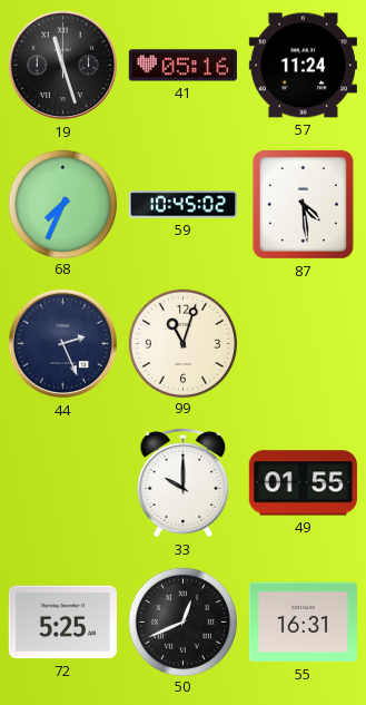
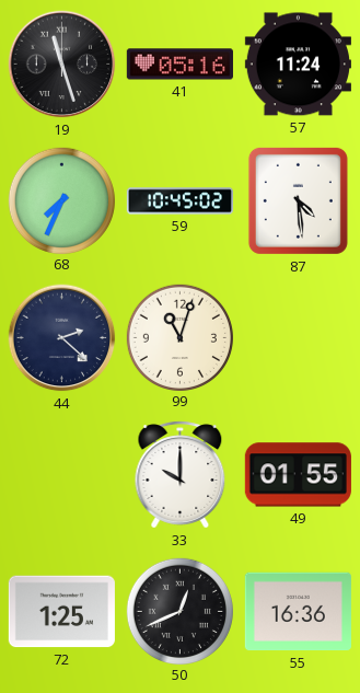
44: 2:26 -> 2:22
72: 5:25 -> 1:25
55: 16:31 -> 16:36
